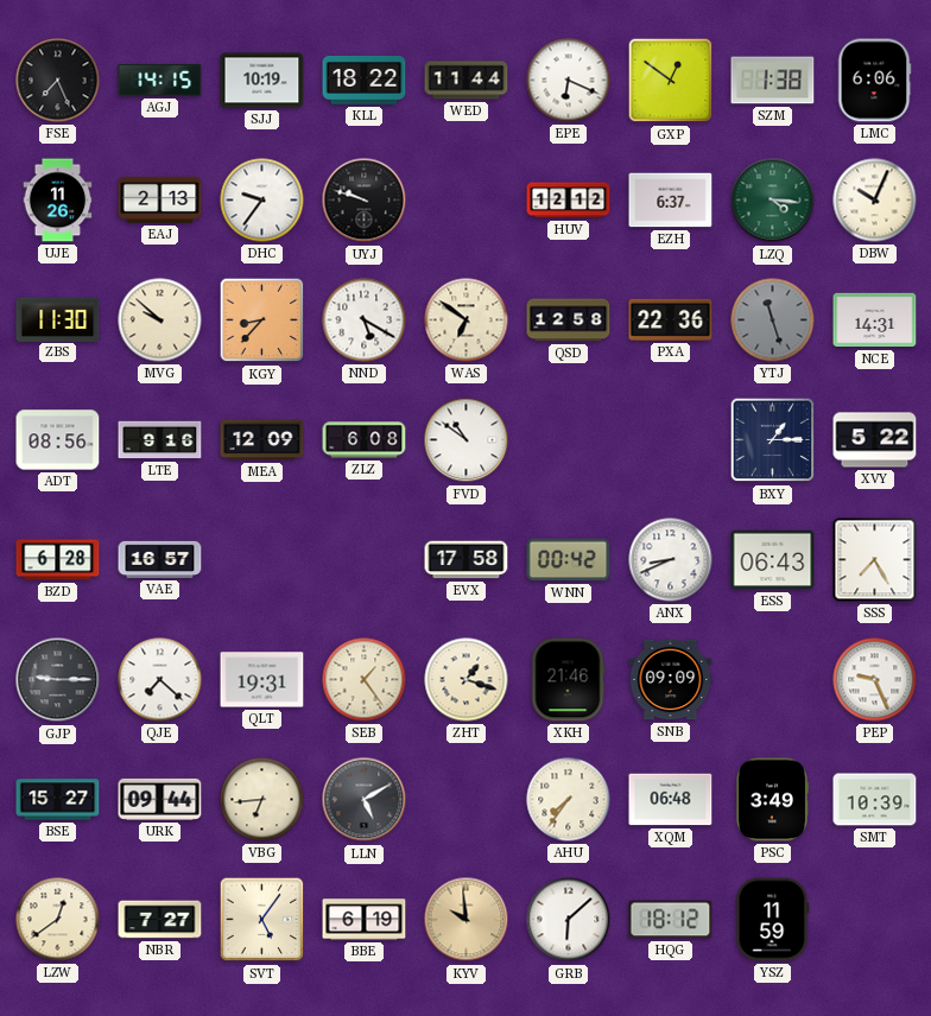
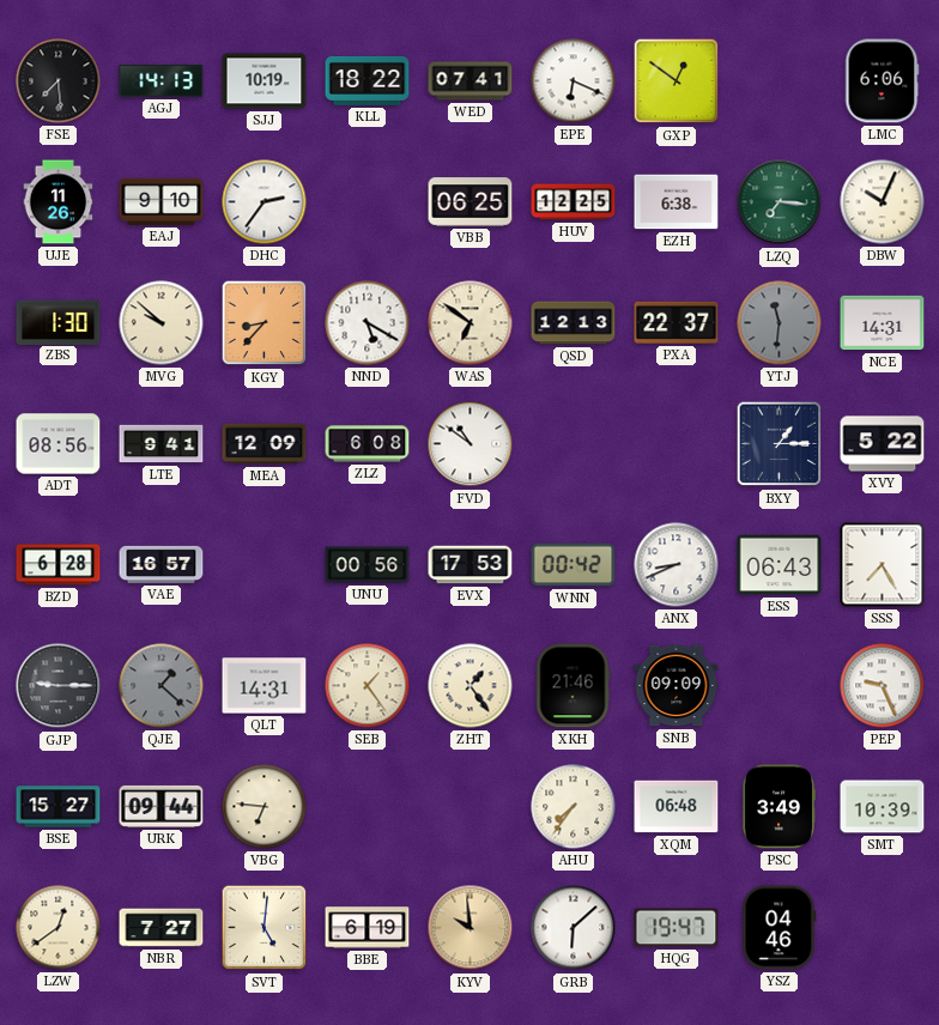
FSE: 7:26 -> 7:29
AGJ: 14:15 -> 14:13
WED: 11:44 -> 07:41
SZM: 1:38 -> none
EAJ: 2:13 -> 9:10
DHC: 9:36 -> 2:36
UYJ: 9:48 -> none
VBB: none -> 06:25
HUV: 12:12 -> 12:25
EZH: 6:37 -> 6:38
LZQ: 4:16 -> 7:16
ZBS: 11:30 -> 1:30
QSD: 12:58 -> 12:13
PXA: 22:36 -> 22:37
YTJ: 11:27 -> 11:31
LTE: 9:16 -> 9:41
UNU: none -> 00:56
EVX: 17:58 -> 17:53
QJE: 7:22 -> 1:22
QJE dial: white -> grey
QLT: 19:31 -> 14:31
ZHT: 1:18 -> 1:24
VBG: 6:44 -> 6:46
LLN: 5:10 -> none
SVT: 5:06 -> 5:01
HQG: 18:12 -> 19:47
YSZ: 11:59 -> 04:46
